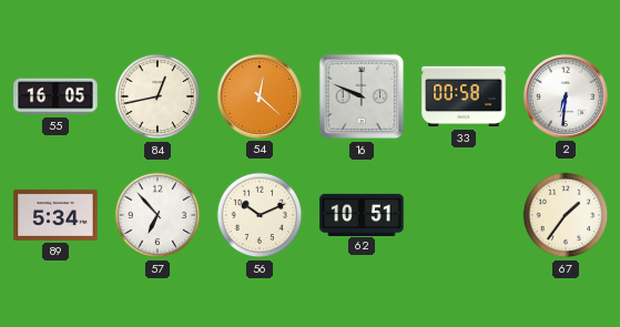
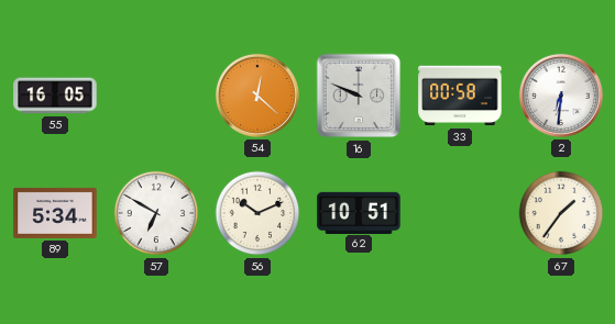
84: 12:43 -> none
57: 6:53 -> 6:50
